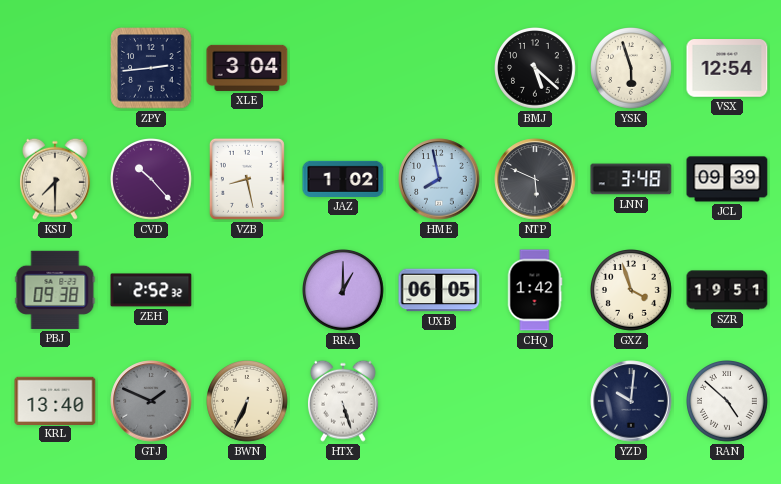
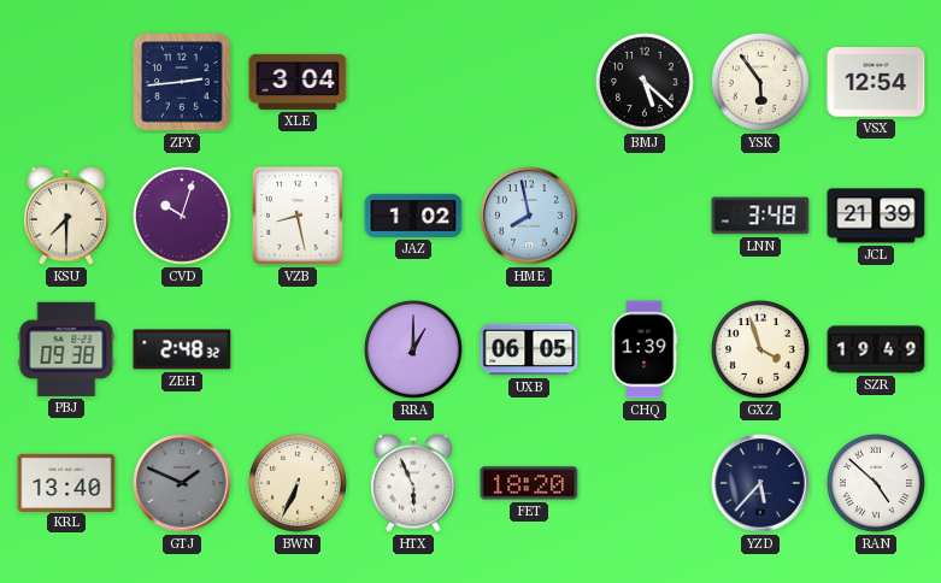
YSK: 5:57 -> 5:54
CVD: 10:23 -> 10:03
NTP: 5:49 -> none
JCL: 09:39 -> 21:39
ZEH: 2:52 -> 2:48
CHQ: 1:42 -> 1:39
SZR: 19:51 -> 19:49
HTX: 5:27 -> 5:56
FET: none -> 18:20
YZD: 10:01 -> 5:37
